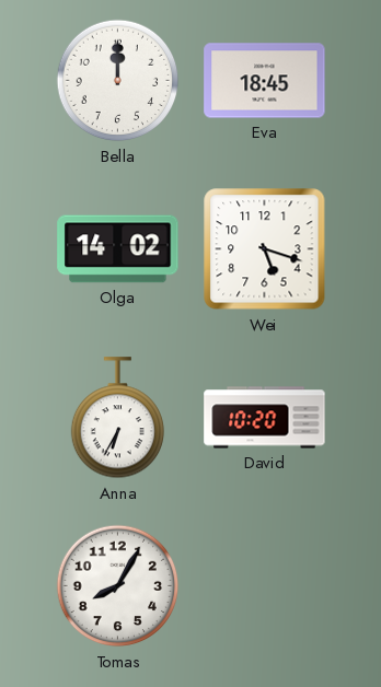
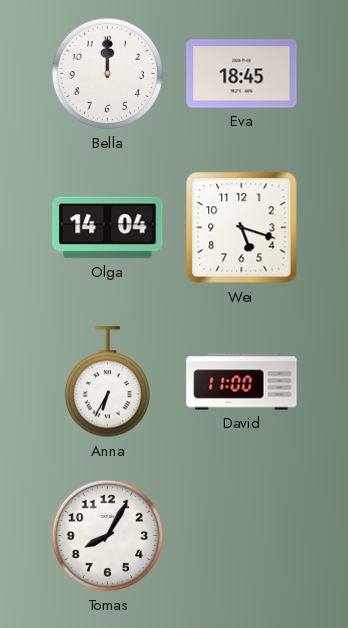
Olga: 14:02 -> 14:04
David: 10:20 -> 11:00
